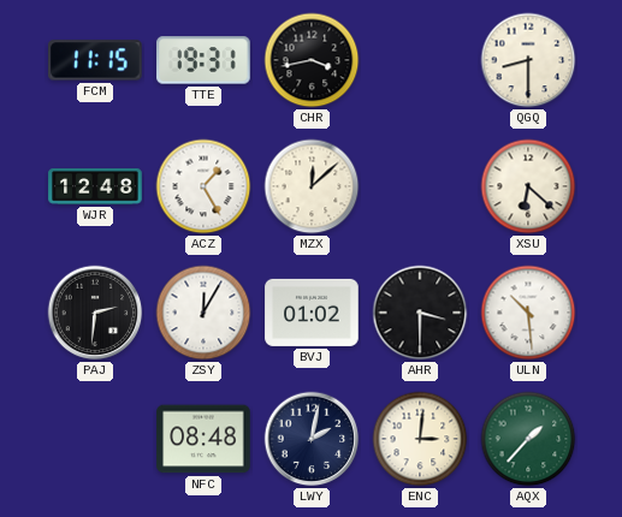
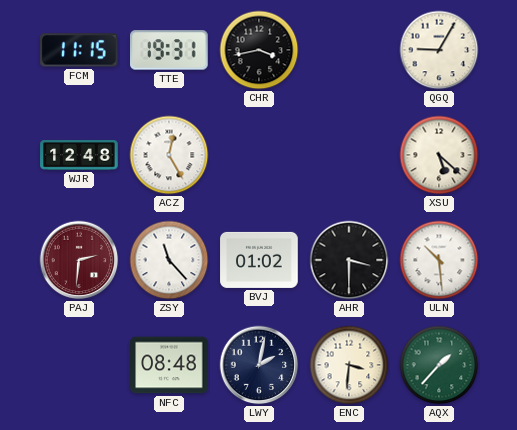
QGQ: 8:30 -> 9:05
ACZ: 1:25 -> 12:25
MZX: 12:08 -> none
XSU: 6:22 -> 5:22
PAJ dial: black -> burgundy
ZSY: 12:05 -> 11:23
ENC: 3:01 -> 3:31
